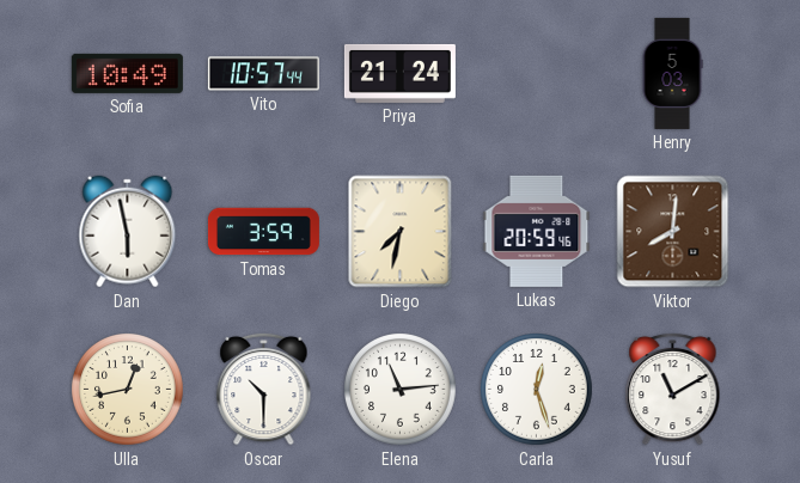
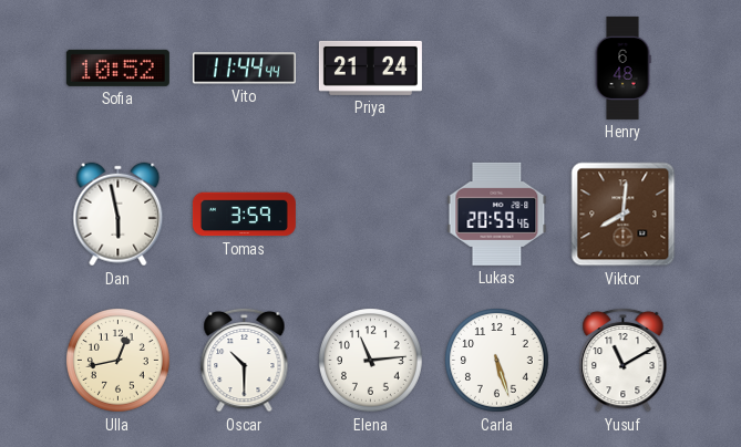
Sofia: 10:49 -> 10:52
Vito: 10:57 -> 11:44
Henry: 5:03 -> 6:48
Diego: 7:32 -> none
Carla: 12:27 -> 5:27
